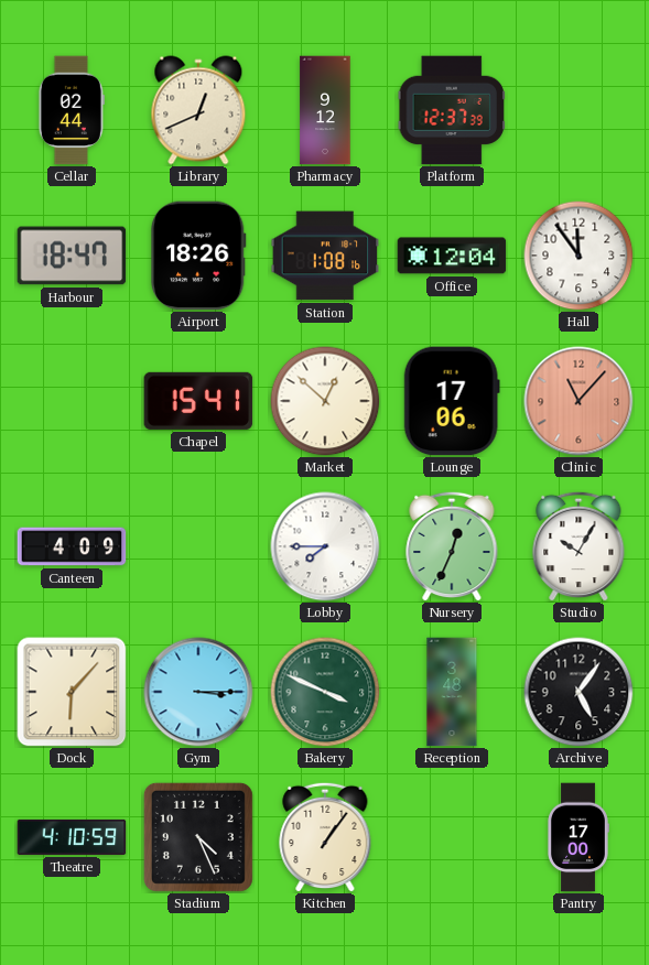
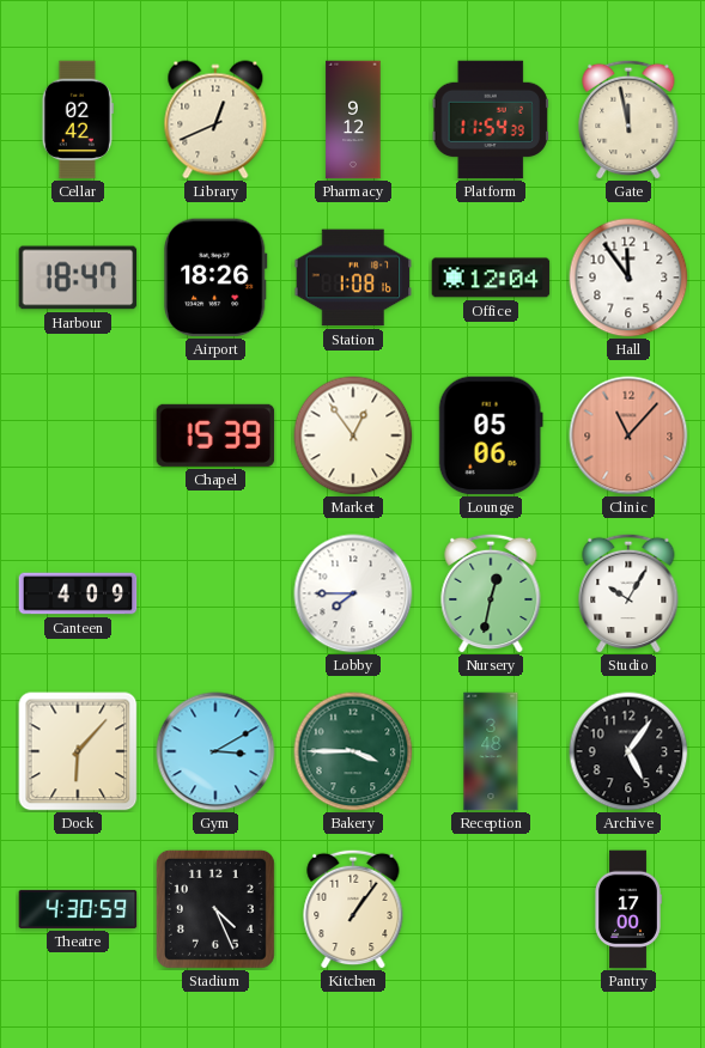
Cellar: 02:44 -> 02:42
Platform: 12:37 -> 11:54
Gate: none -> 11:58
Chapel: 15:41 -> 15:39
Market: 12:52 -> 12:54
Lounge: 17:06 -> 05:06
Nursery: 12:34 -> 12:32
Gym: 3:15 -> 3:10
Bakery: 3:49 -> 3:45
Theatre: 4:10 -> 4:30
